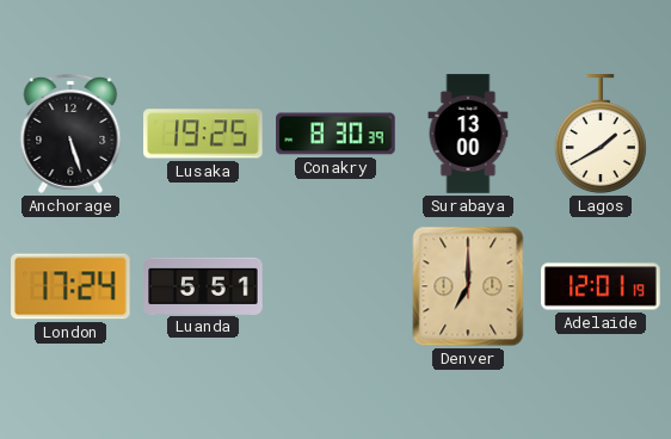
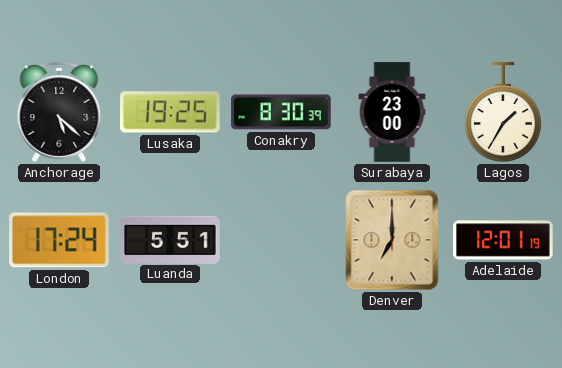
Anchorage: 5:27 -> 5:22
Surabaya: 13:00 -> 23:00
Lagos: 1:40 -> 1:35
